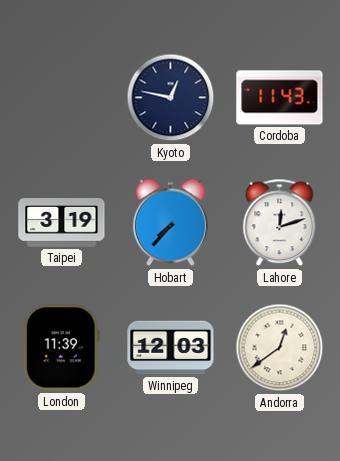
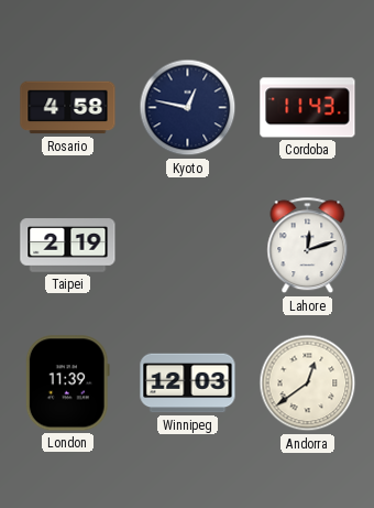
Rosario: none -> 4:58
Taipei: 3:19 -> 2:19
Hobart: 7:37 -> none
